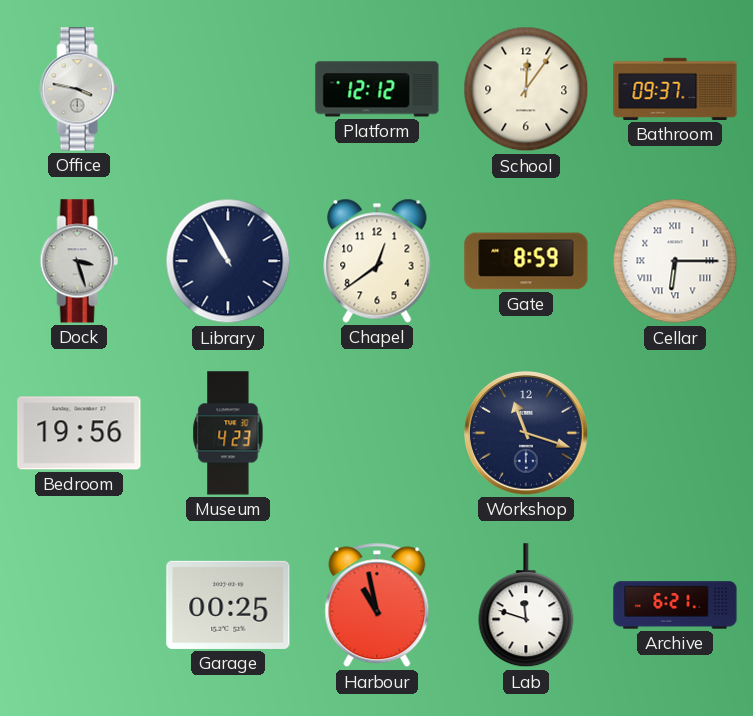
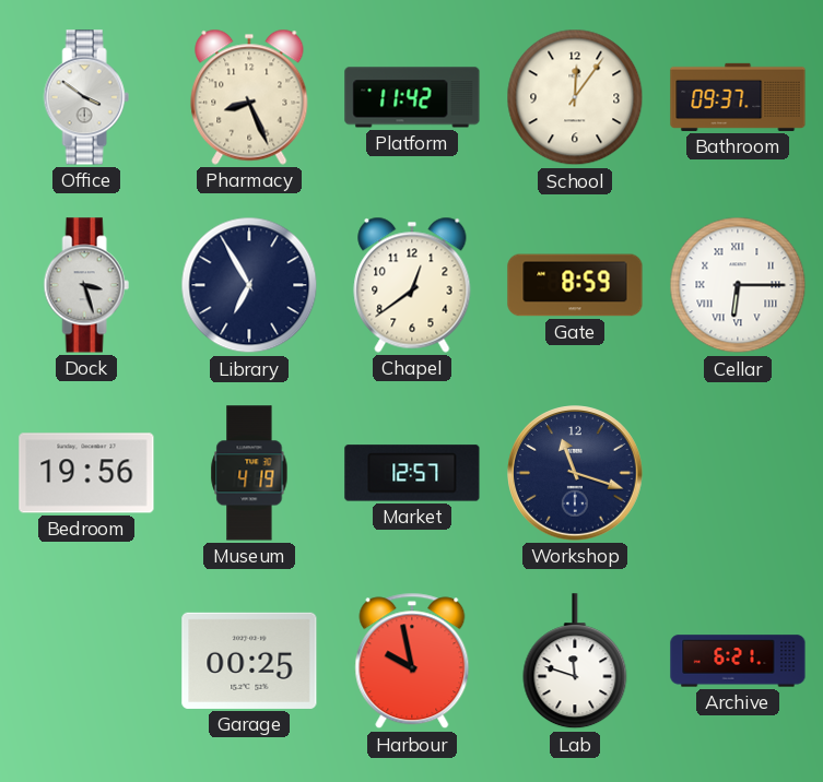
Office: 3:47 -> 3:51
Pharmacy: none -> 8:26
Platform: 12:12 -> 11:42
Library: 10:55 -> 6:55
Museum: 4:23 -> 4:19
Market: none -> 12:57
Harbour: 10:58 -> 9:58
